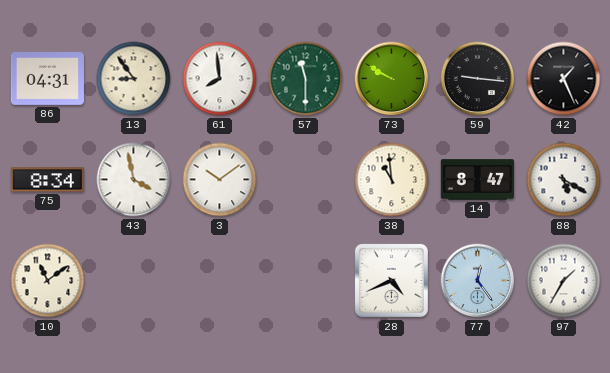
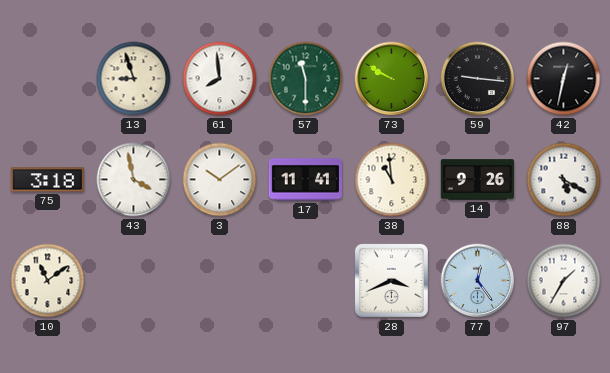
86: 04:31 -> none
13: 8:54 -> 8:57
42: 1:26 -> 12:32
75: 8:34 -> 3:18
17: none -> 11:41
14: 8:47 -> 9:26
28: 4:41 -> 3:41
